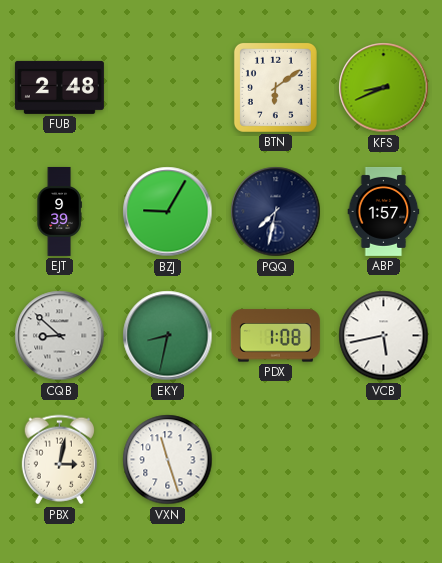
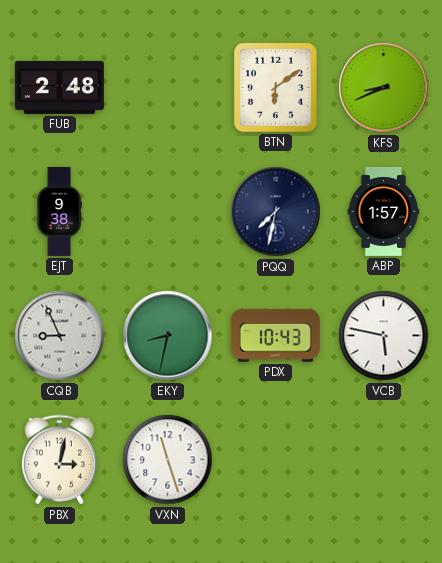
EJT: 9:39 -> 9:38
BZJ: 9:05 -> none
CQB: 8:52 -> 8:56
PDX: 1:08 -> 10:43
VCB: 5:43 -> 5:47
